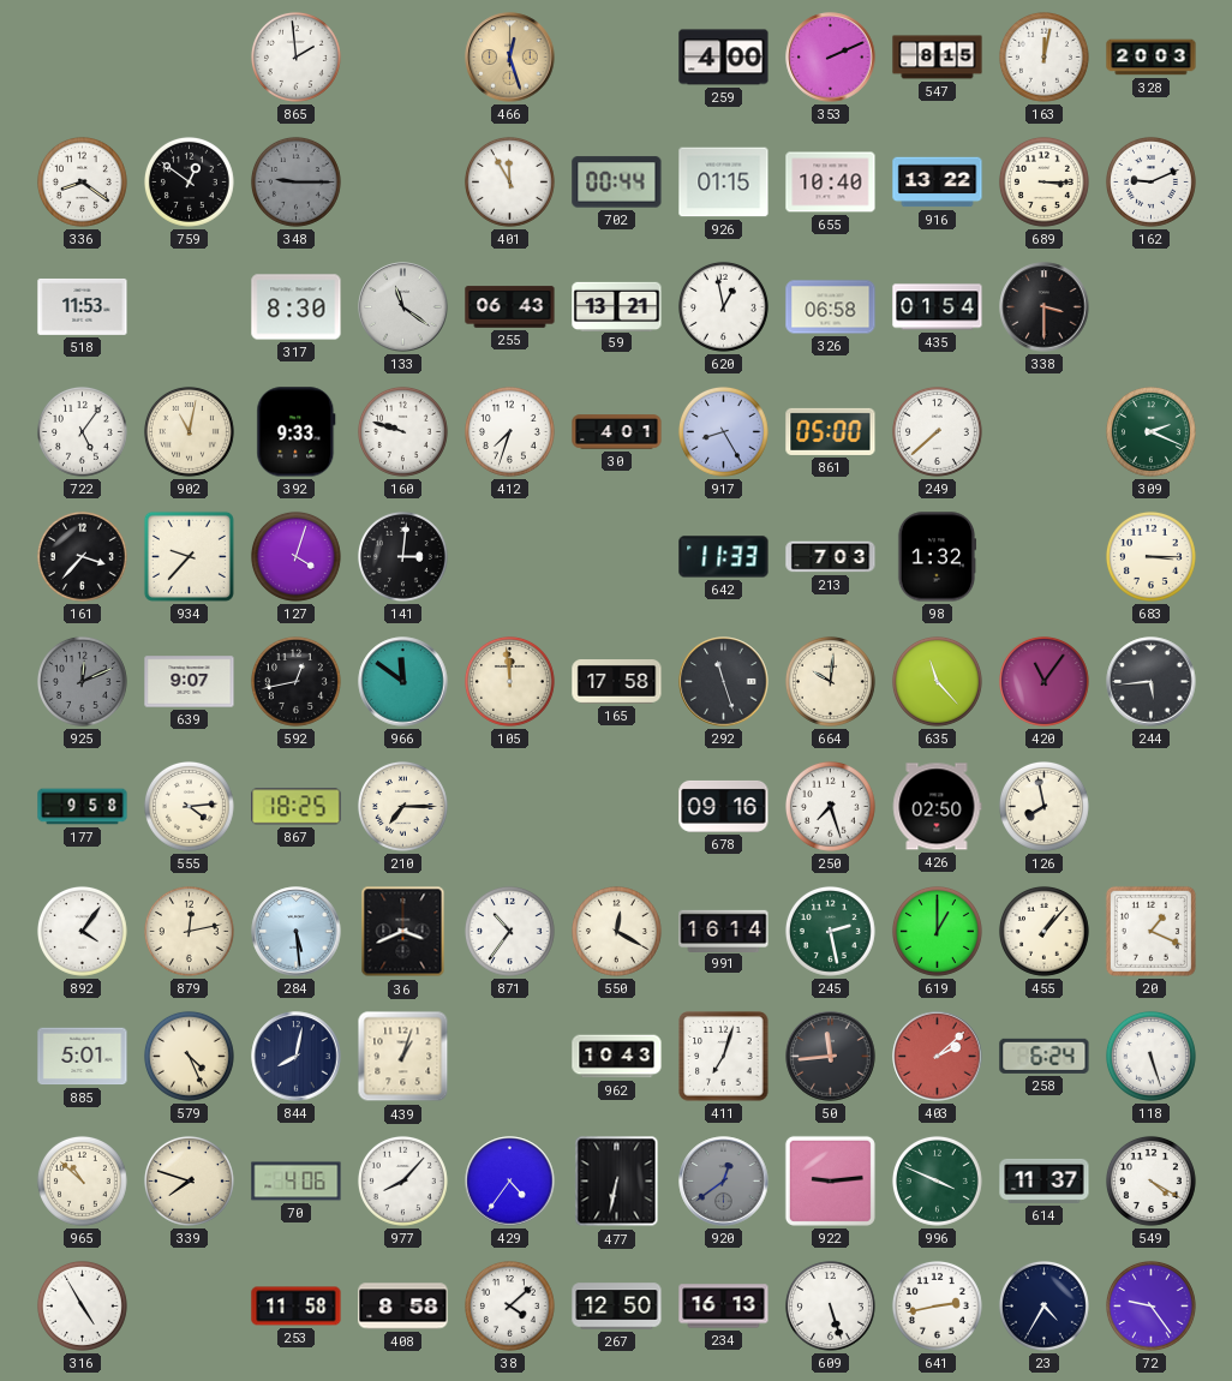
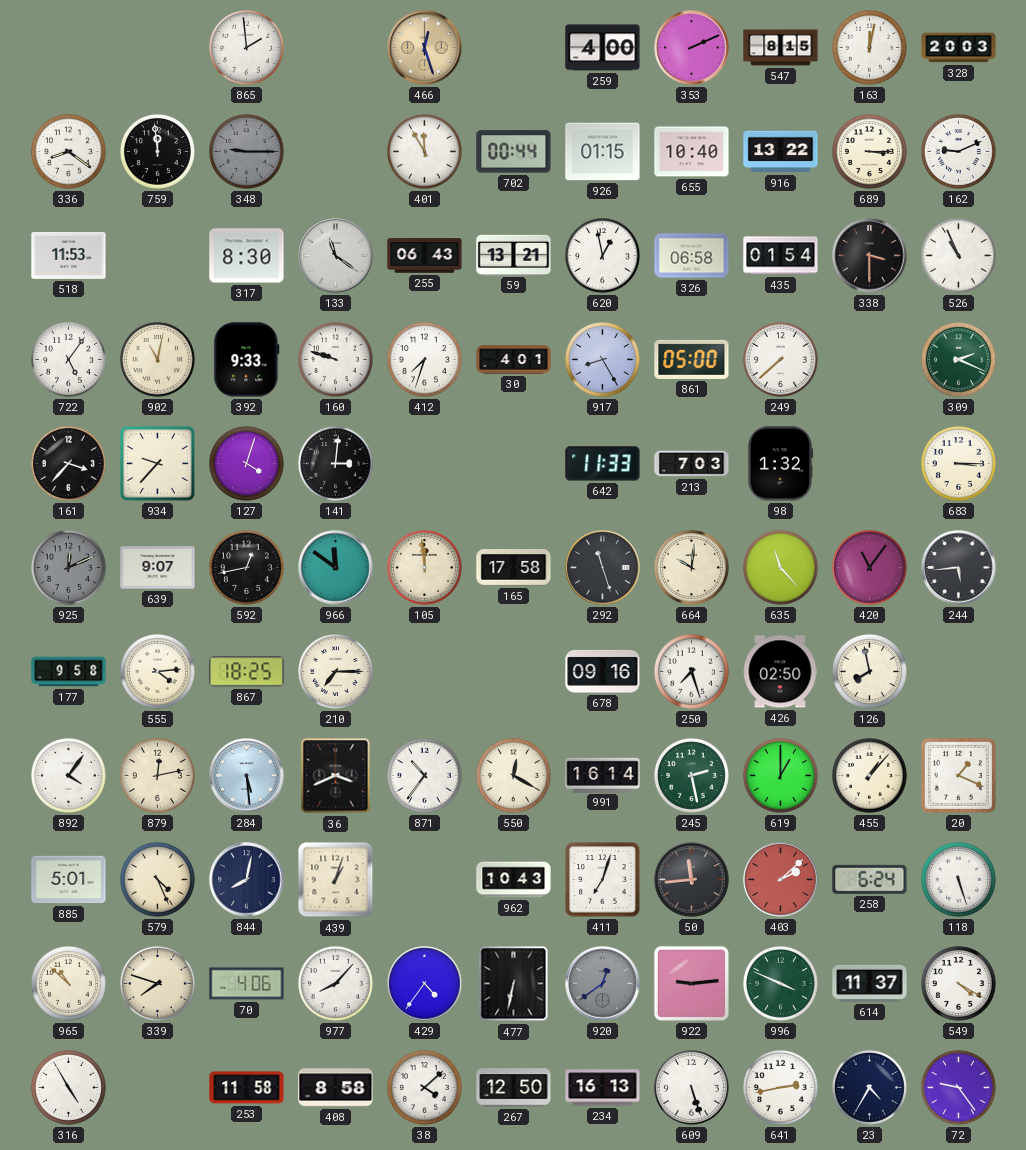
759: 12:51 -> 11:59
526: none -> 10:56
